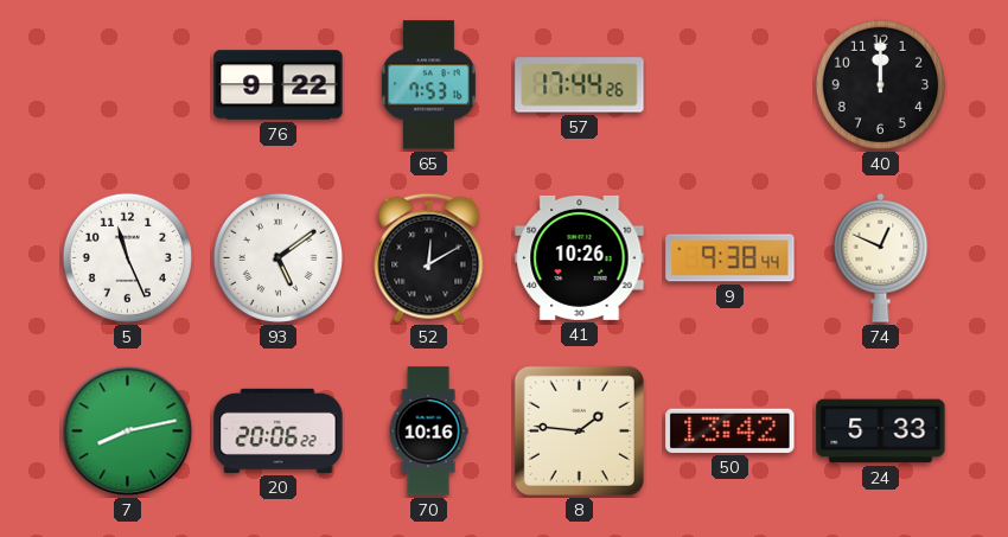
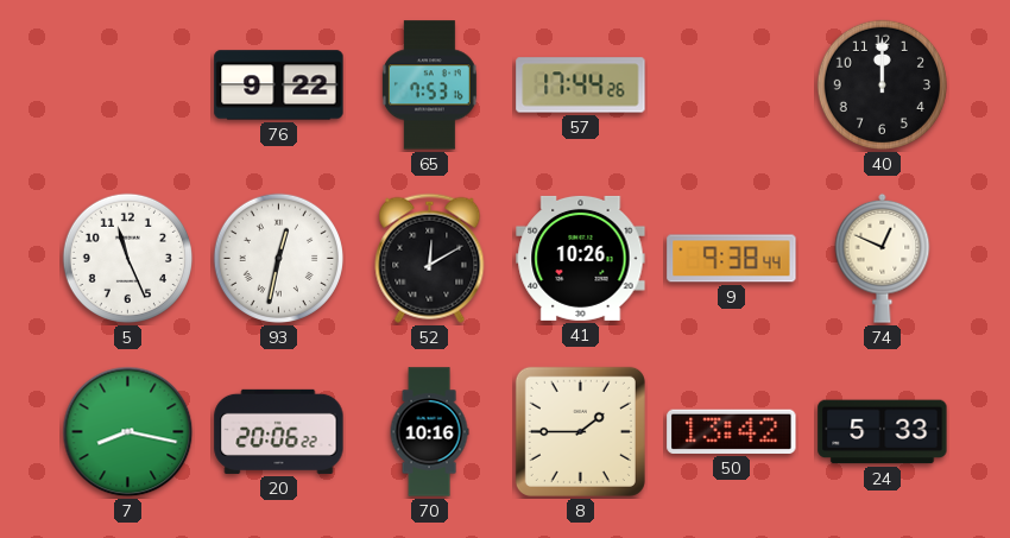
93: 5:09 -> 12:32
7: 8:13 -> 8:17
8: 1:46 -> 1:45
